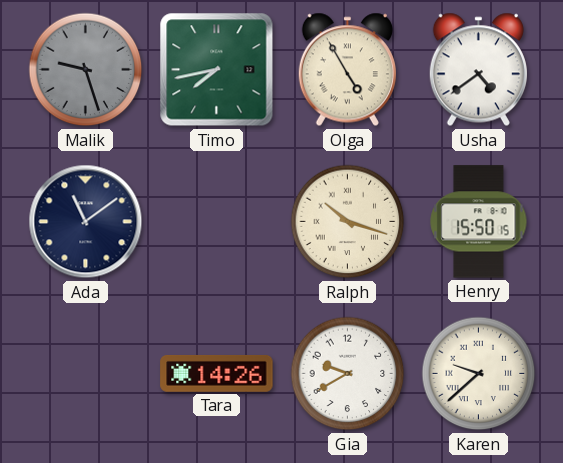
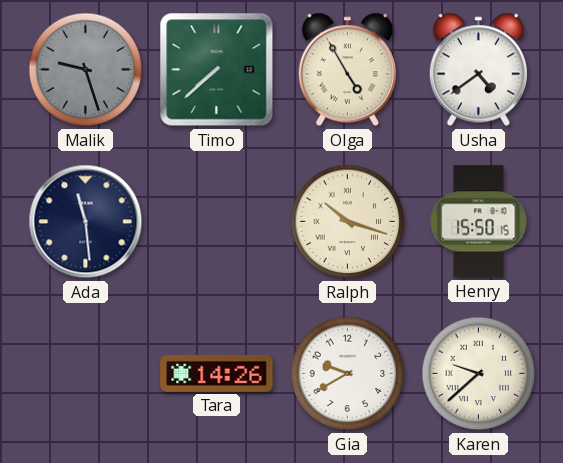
Timo: 7:43 -> 7:38
Ada: 11:09 -> 11:29
